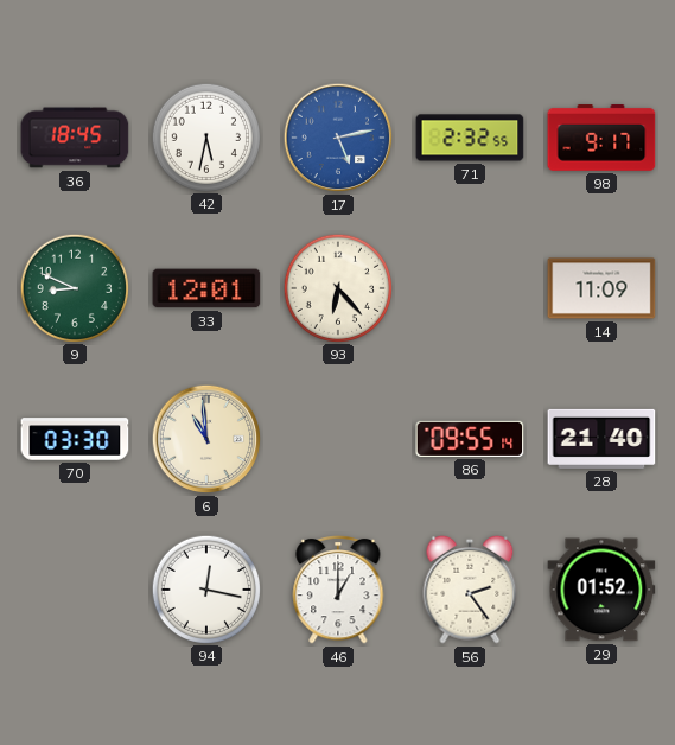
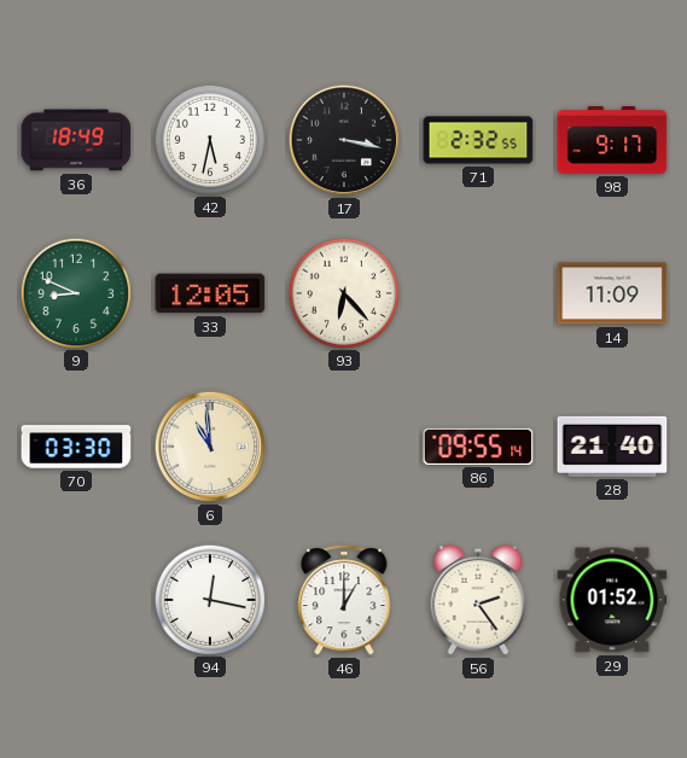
36: 18:45 -> 18:49
17: 5:13 -> 3:17
17 dial: blue -> black
33: 12:01 -> 12:05
